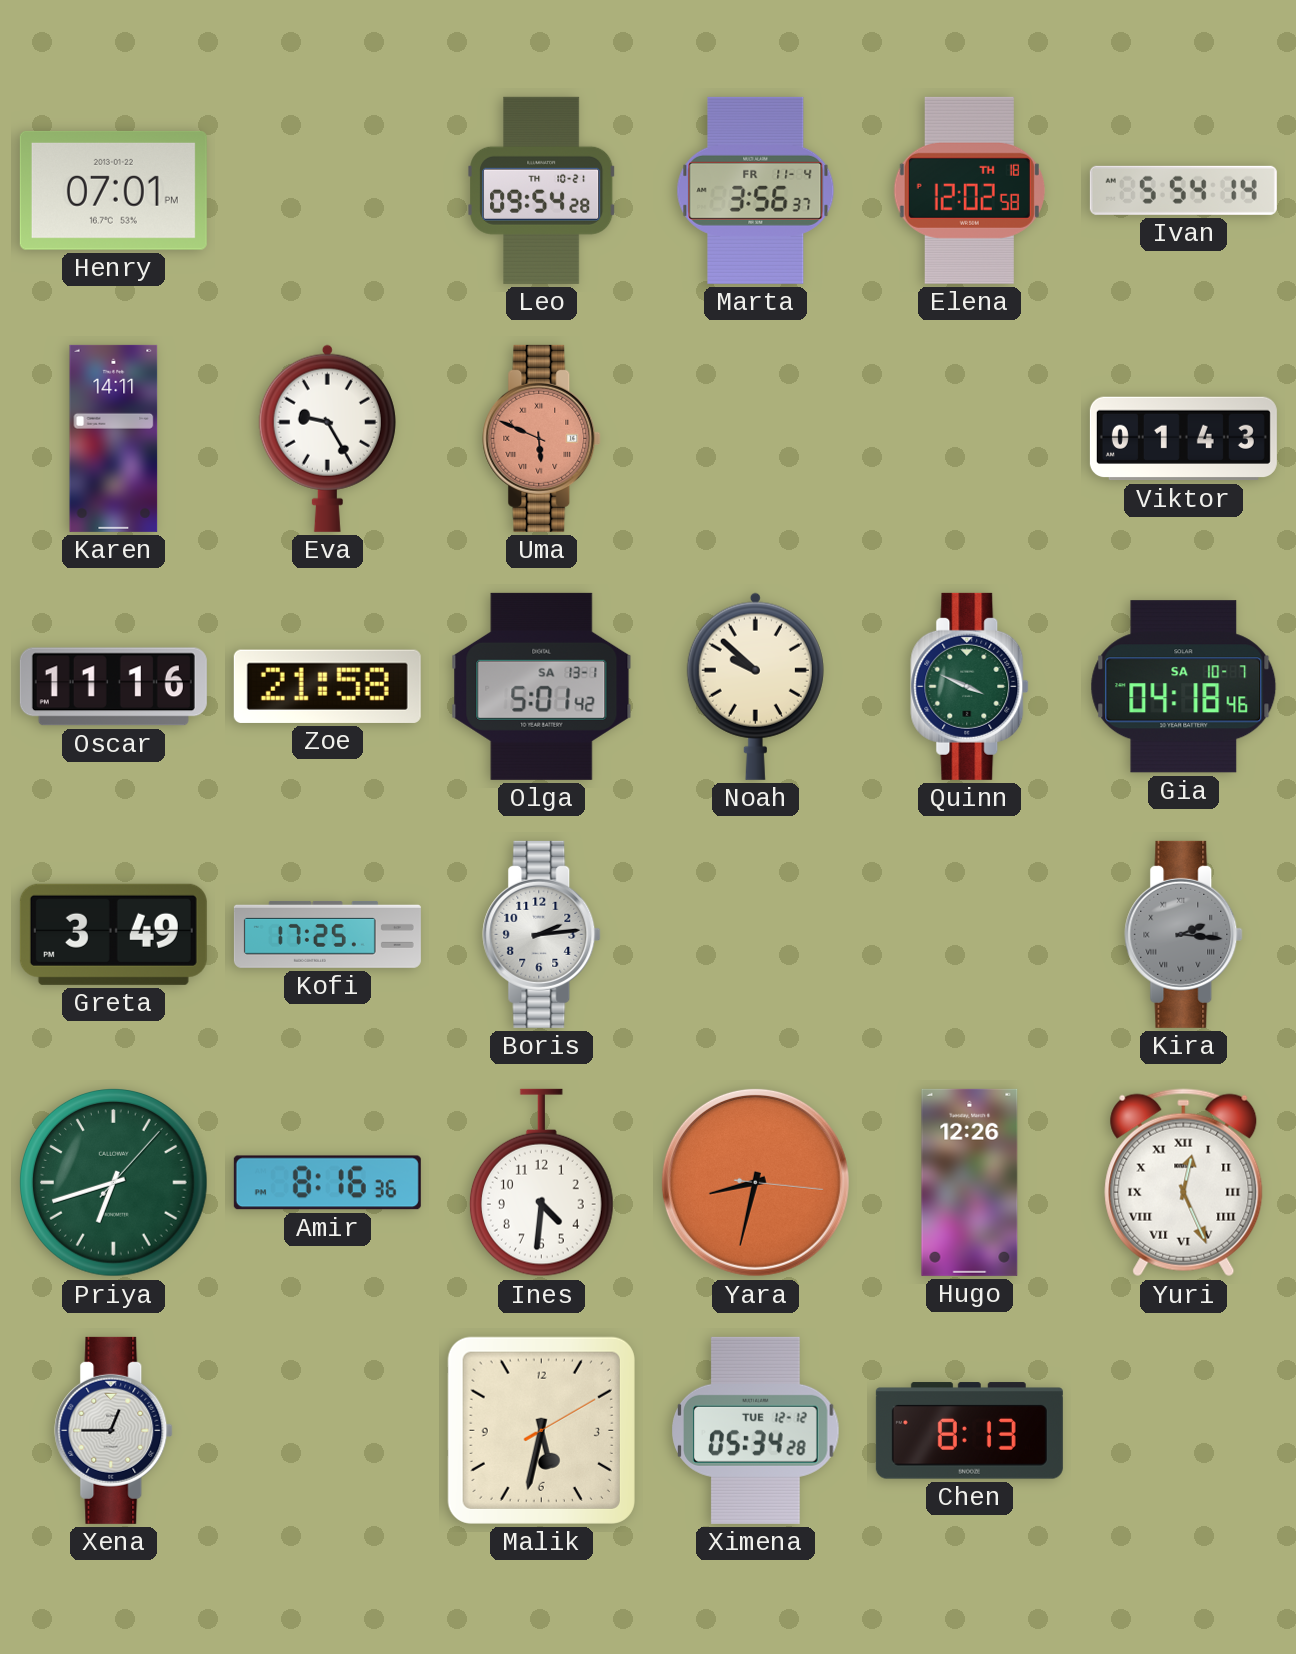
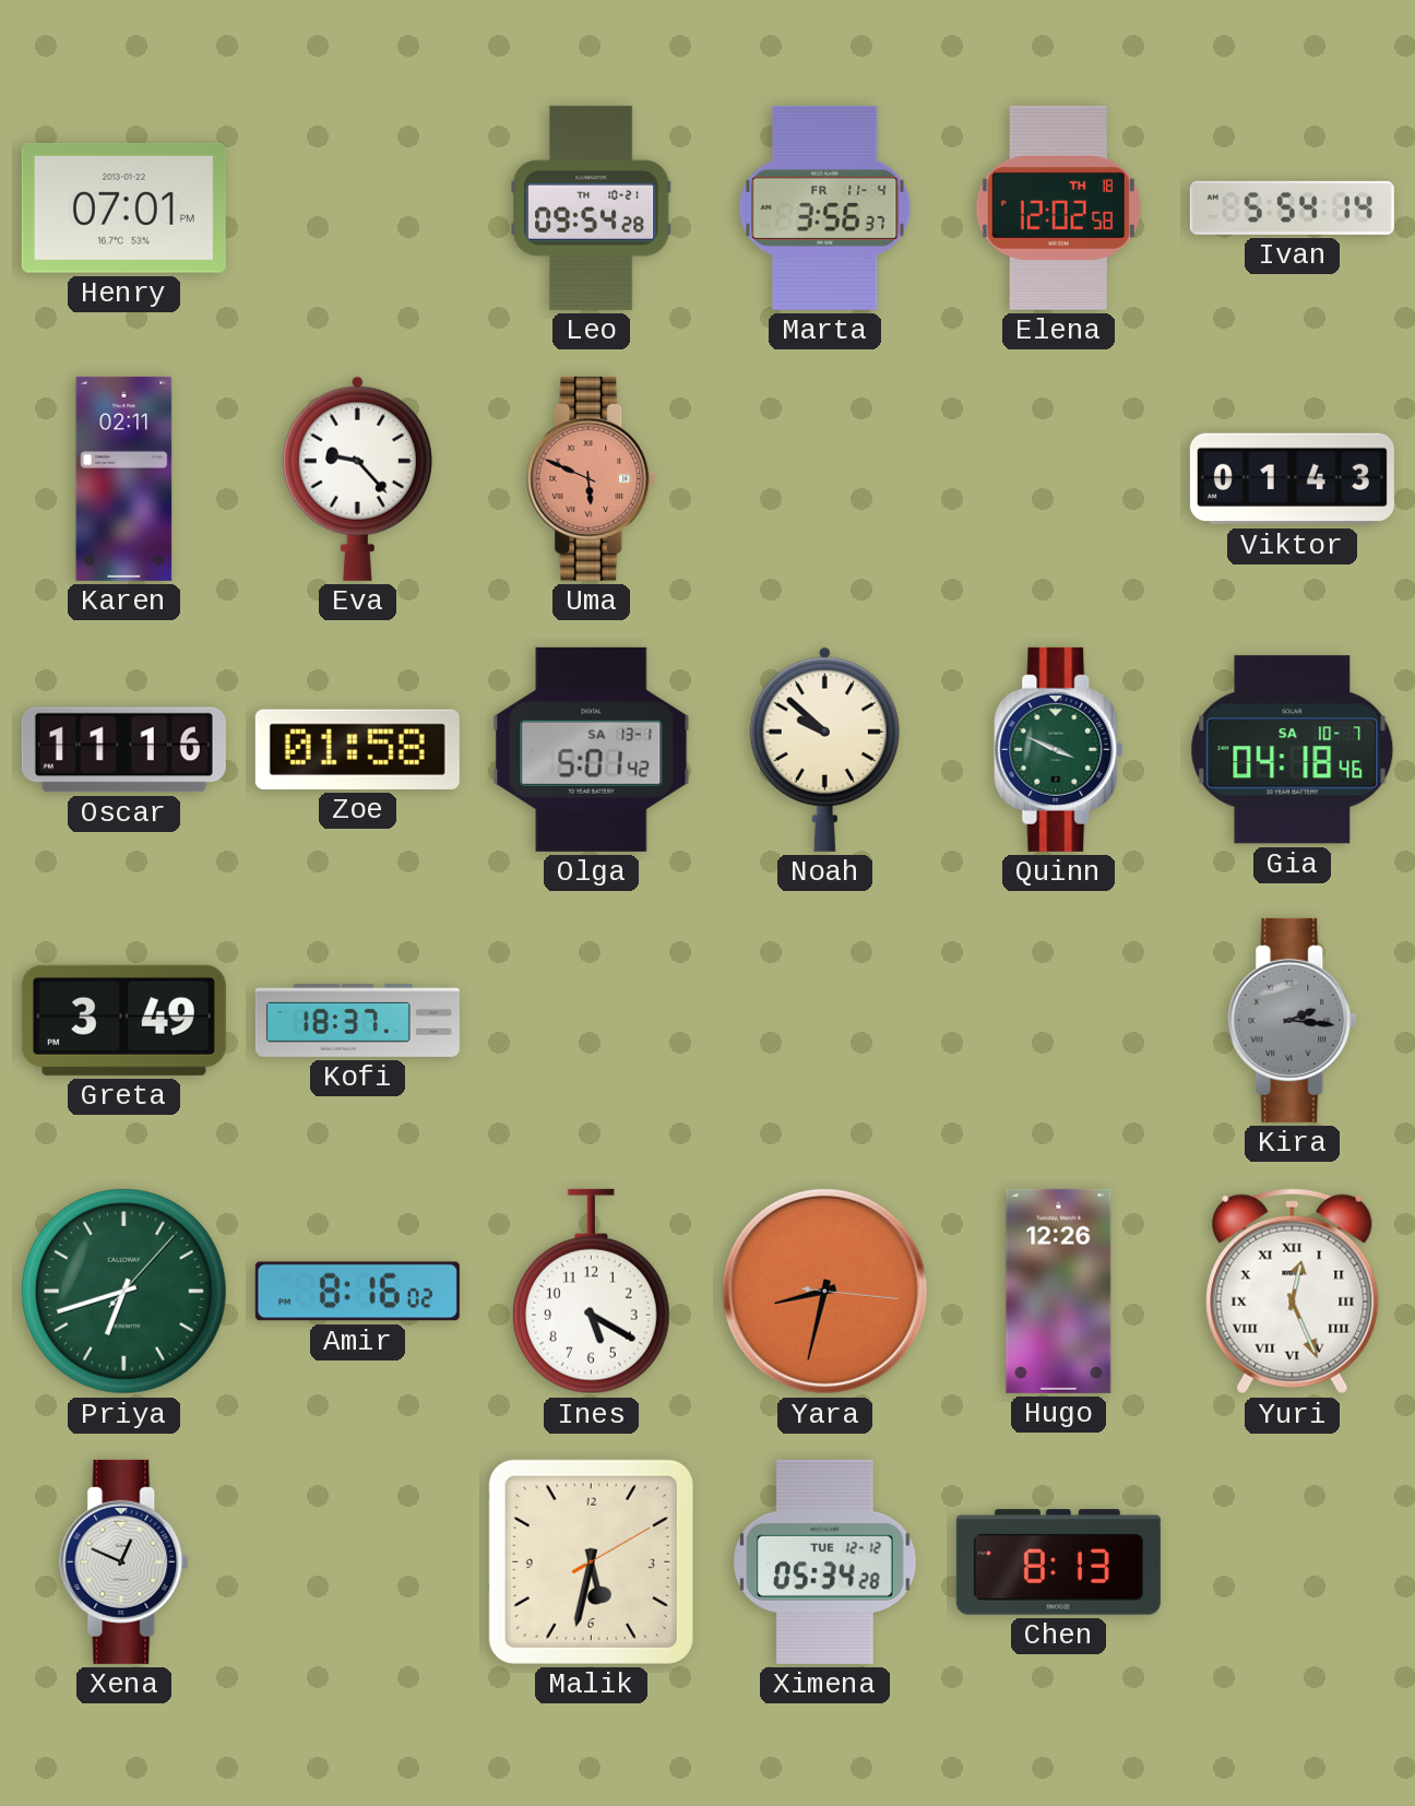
Karen: 14:11 -> 02:11
Eva: 9:25 -> 9:23
Zoe: 21:58 -> 01:58
Kofi: 17:25 -> 18:37
Boris: 2:14 -> none
Amir: 8:16:36 -> 8:16:02
Ines: 4:31 -> 5:20
Xena: 12:45 -> 12:49
